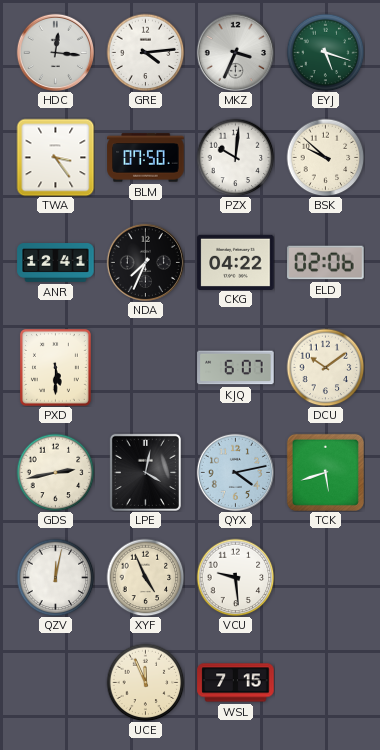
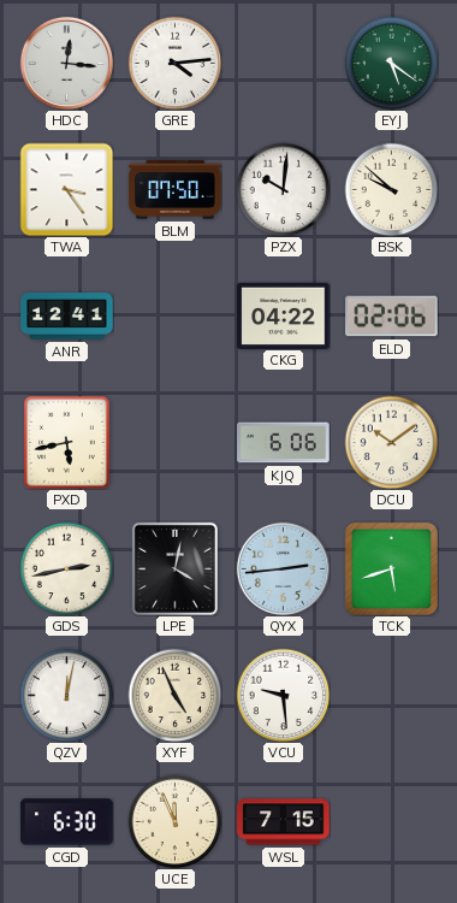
MKZ: 3:34 -> none
EYJ: 5:18 -> 5:21
NDA: 7:34 -> none
PXD: 5:30 -> 5:43
KJQ: 6:07 -> 6:06
QYX: 4:13 -> 2:44
CGD: none -> 6:30
